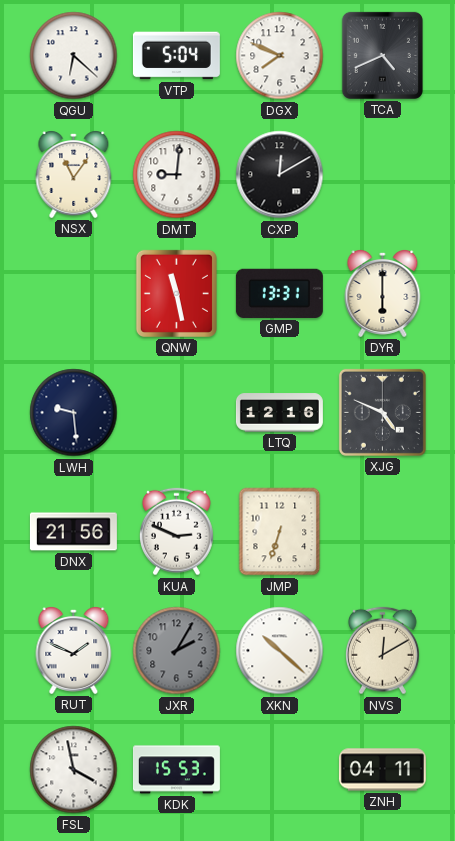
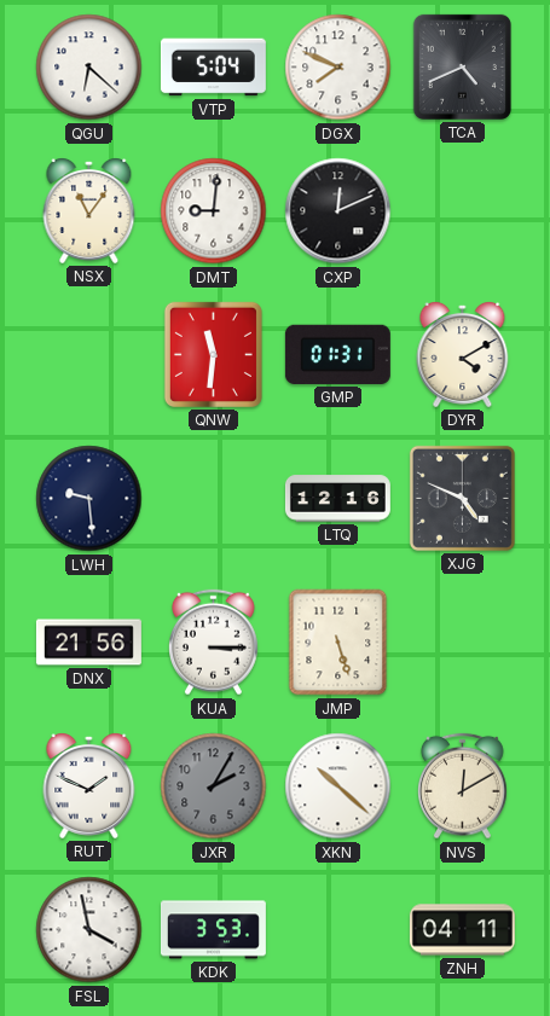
CXP: 12:10 -> 12:11
QNW: 11:28 -> 11:31
GMP: 13:31 -> 01:31
DYR: 6:00 -> 4:10
KUA: 2:49 -> 3:15
JMP: 6:33 -> 5:27
KDK: 15:53 -> 3:53
